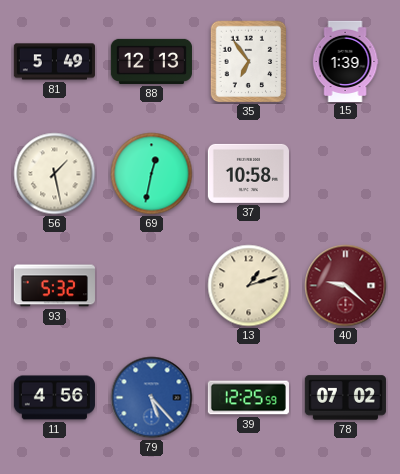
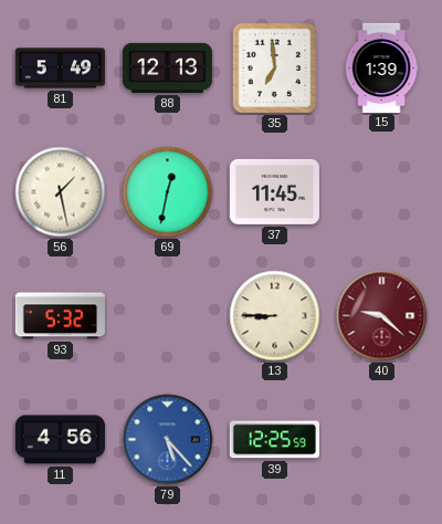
35: 6:54 -> 6:59
37: 10:58 -> 11:45
13: 1:12 -> 8:45
78: 07:02 -> none
